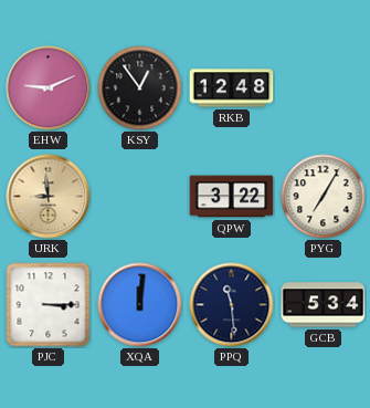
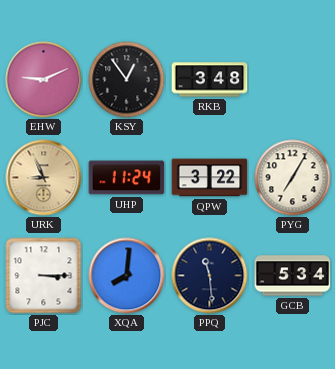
RKB: 12:48 -> 3:48
URK: 8:59 -> 8:56
UHP: none -> 11:24
XQA: 12:01 -> 8:01
